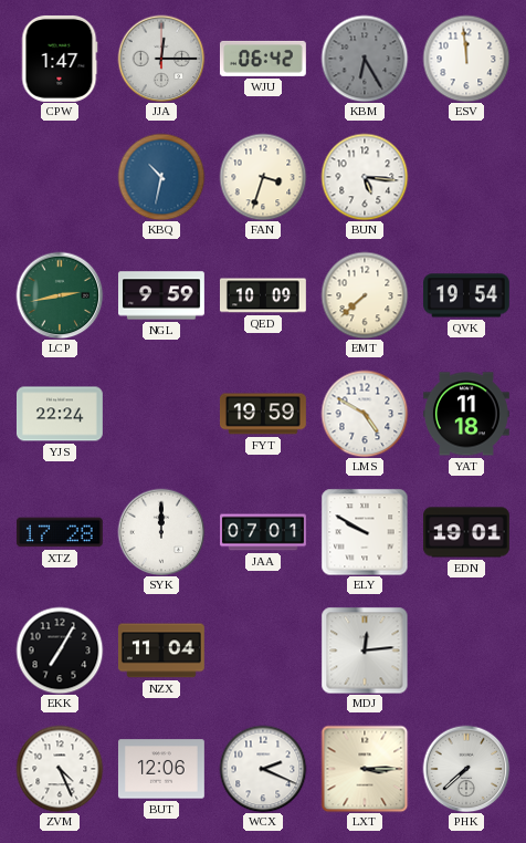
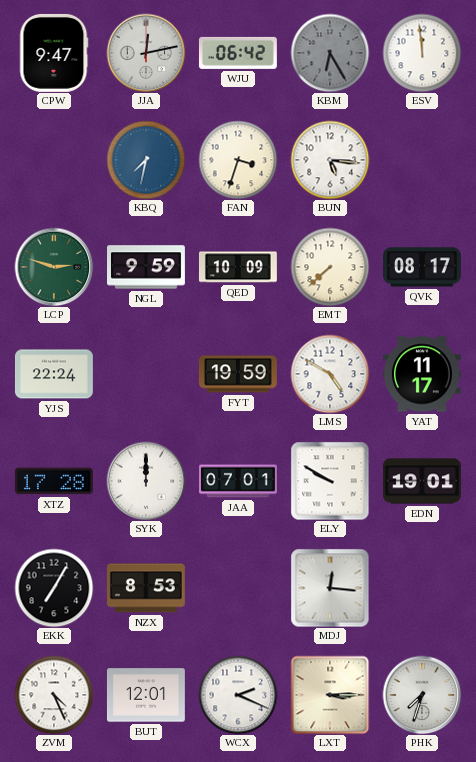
CPW: 1:47 -> 9:47
JJA: 12:15 -> 12:13
KBQ: 10:32 -> 7:32
LCP: 2:43 -> 2:48
QVK: 19:54 -> 08:17
YAT: 11:18 -> 11:17
NZX: 11:04 -> 8:53
MDJ: 12:14 -> 12:16
BUT: 12:06 -> 12:01
PHK: 7:38 -> 7:33
